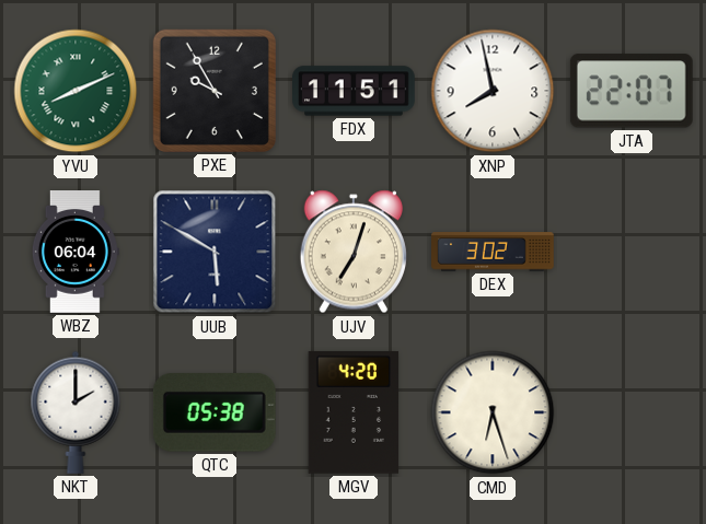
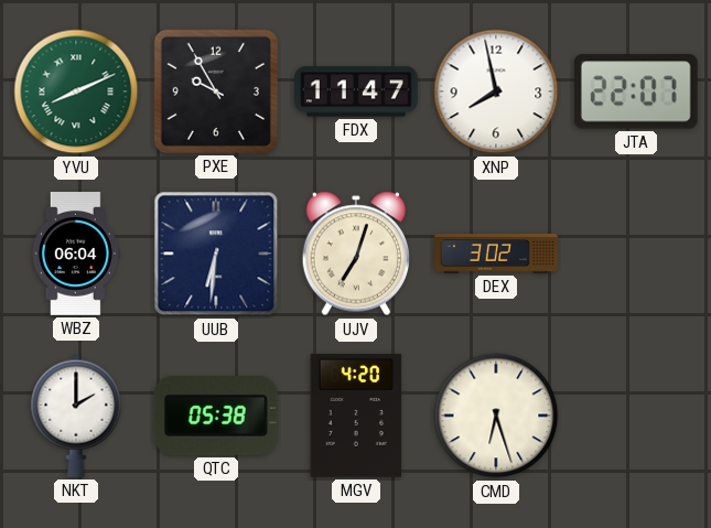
FDX: 11:51 -> 11:47
UUB: 5:50 -> 6:31
